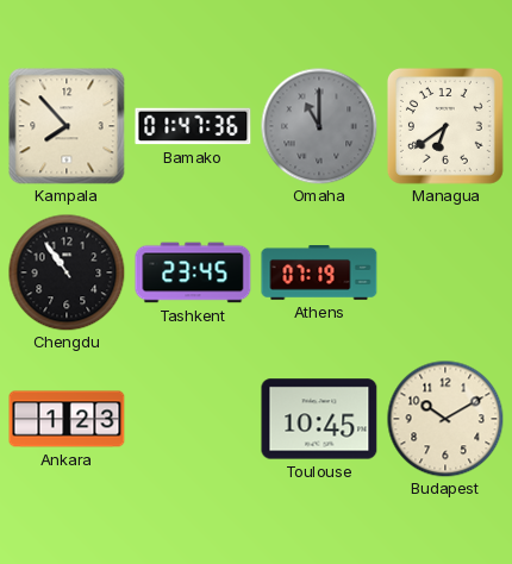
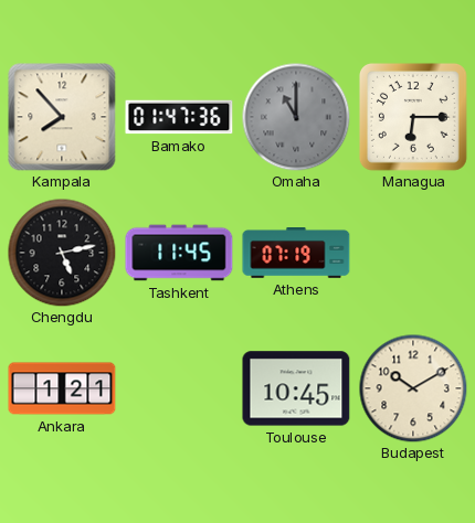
Managua: 6:39 -> 6:15
Chengdu: 10:54 -> 5:13
Tashkent: 23:45 -> 11:45
Ankara: 1:23 -> 1:21
